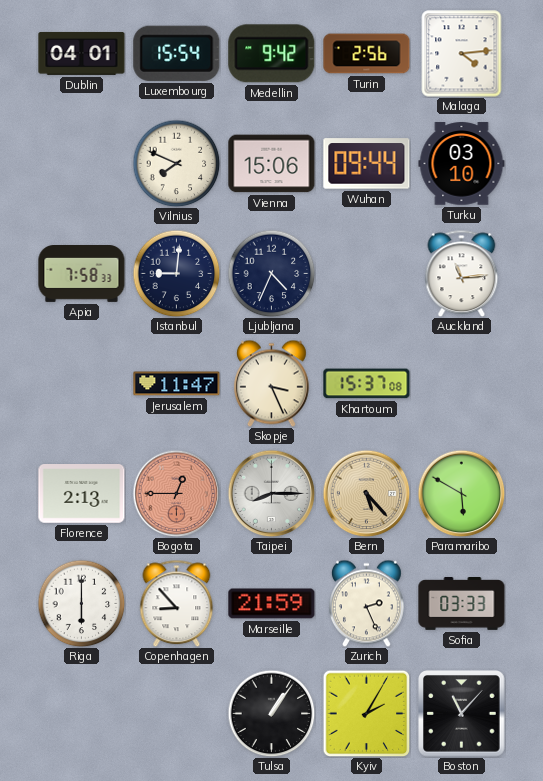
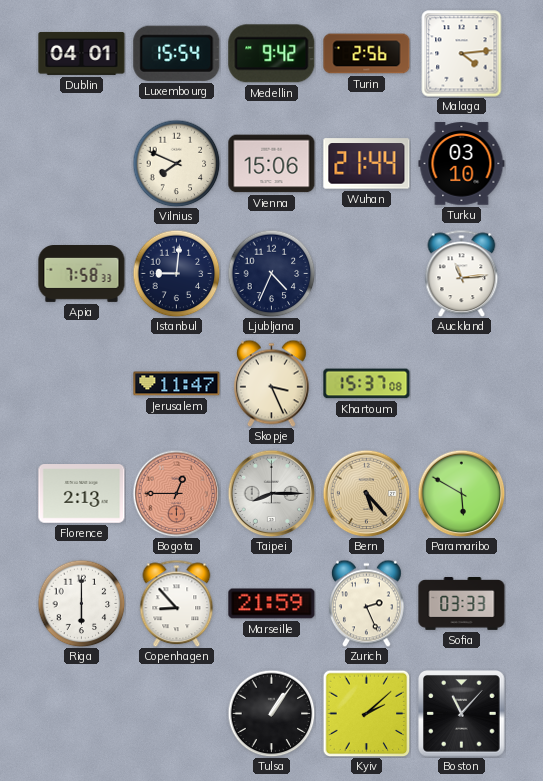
Wuhan: 09:44 -> 21:44
Kyiv: 2:05 -> 2:08
